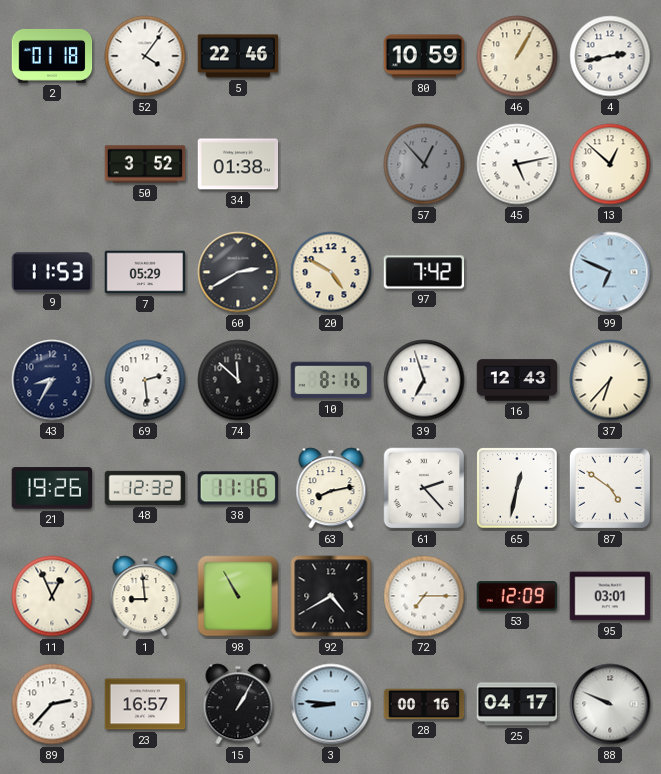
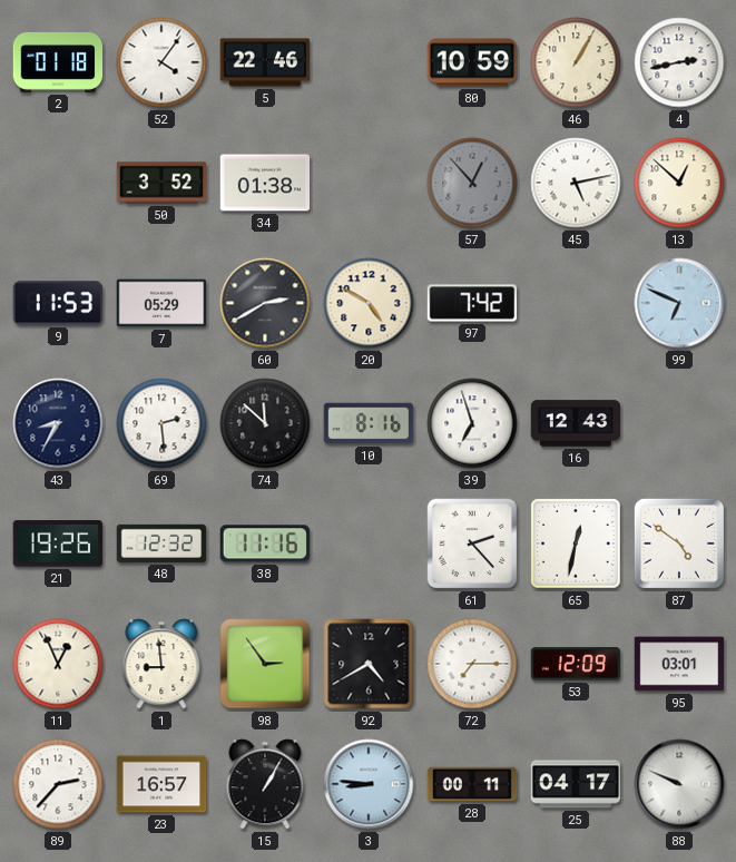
37: 6:37 -> none
63: 8:13 -> none
98: 10:55 -> 2:54
28: 00:16 -> 00:11
